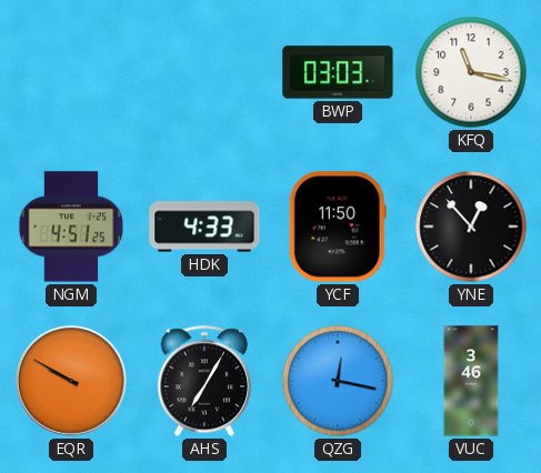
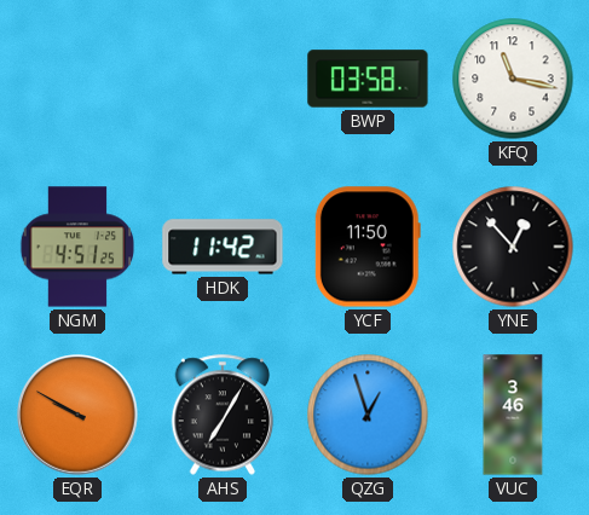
BWP: 03:03 -> 03:58
HDK: 4:33 -> 11:42
QZG: 12:17 -> 12:57
